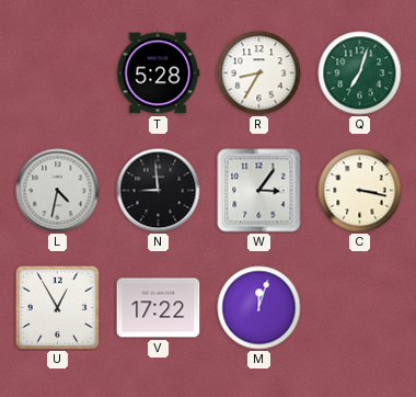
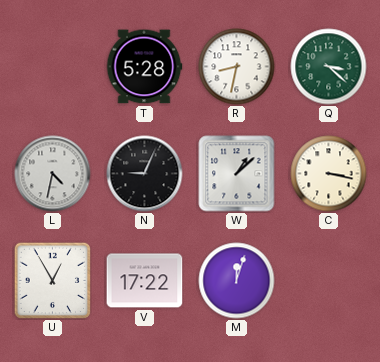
R: 8:35 -> 8:32
Q: 7:03 -> 3:22
N: 8:59 -> 9:04
W: 3:06 -> 1:08
